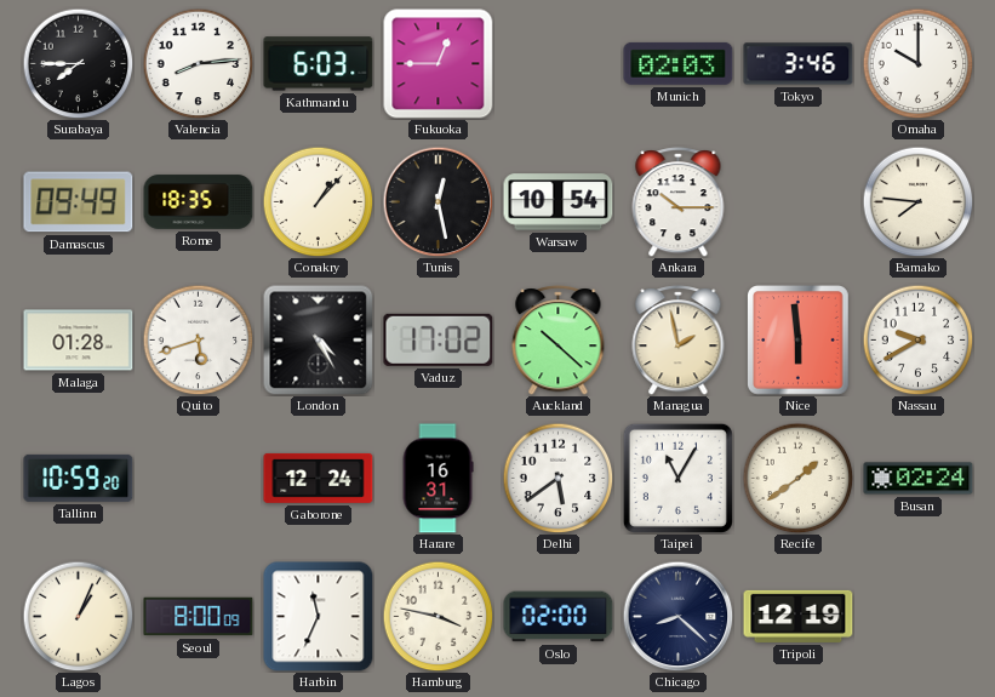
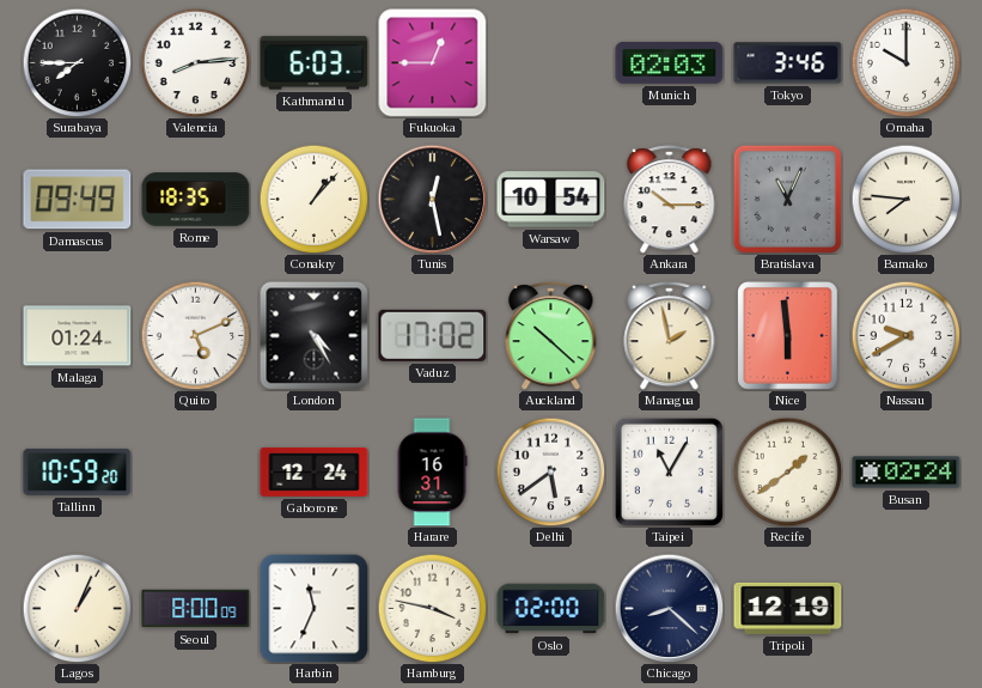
Bratislava: none -> 11:04
Malaga: 01:28 -> 01:24
Quito: 5:42 -> 5:11
